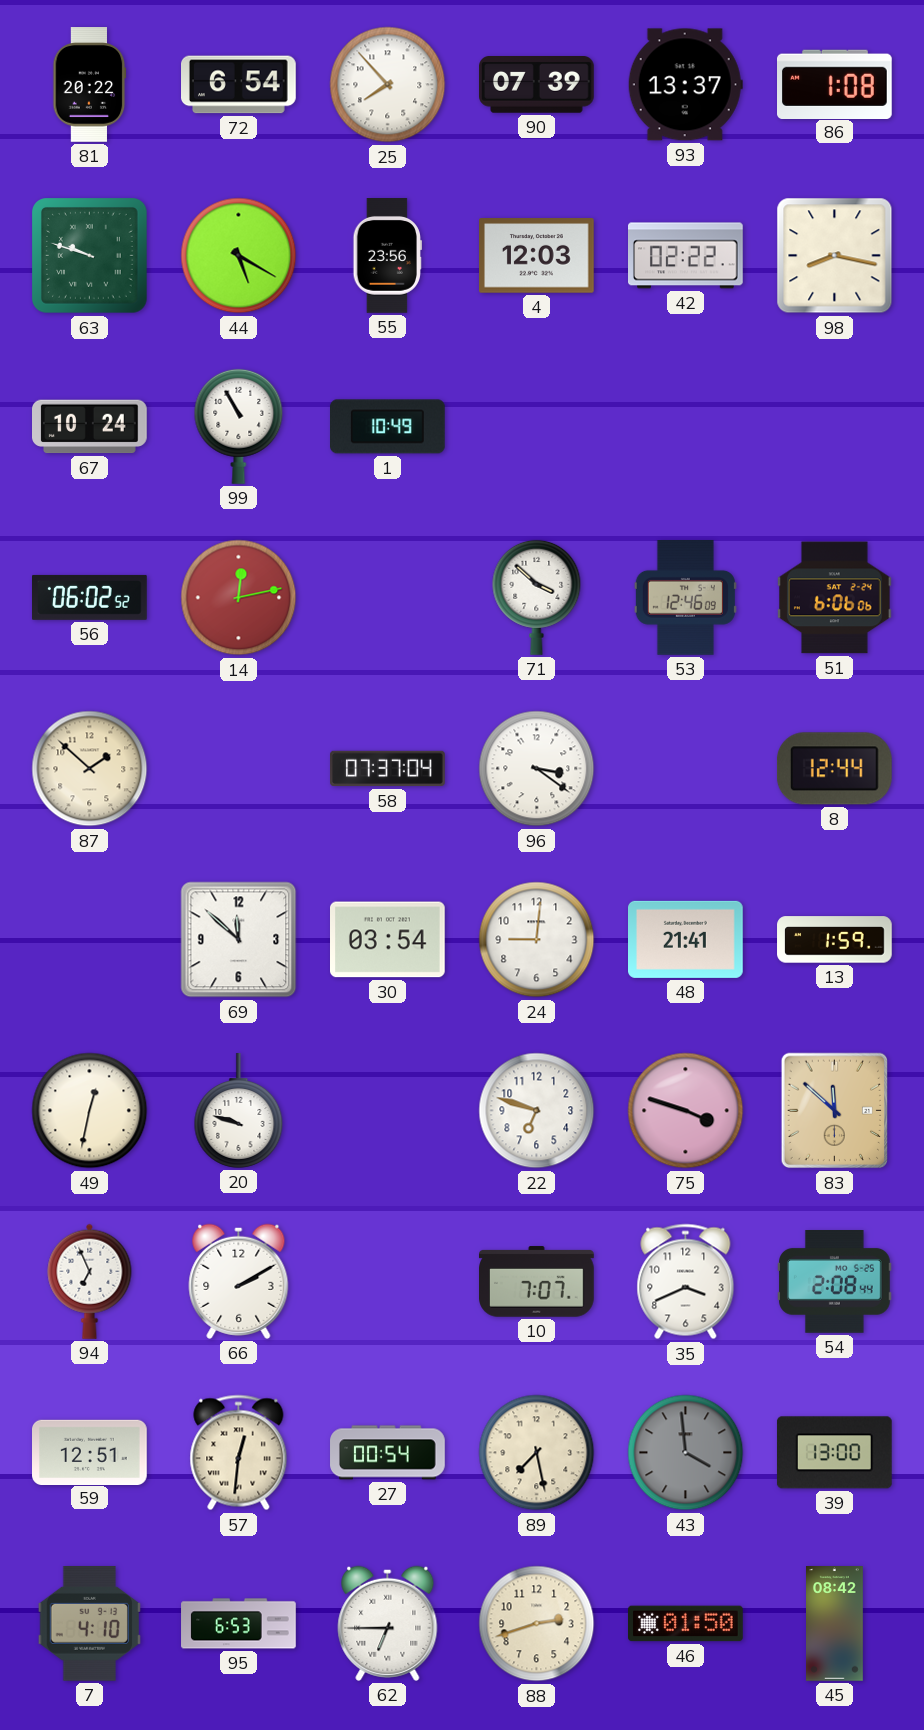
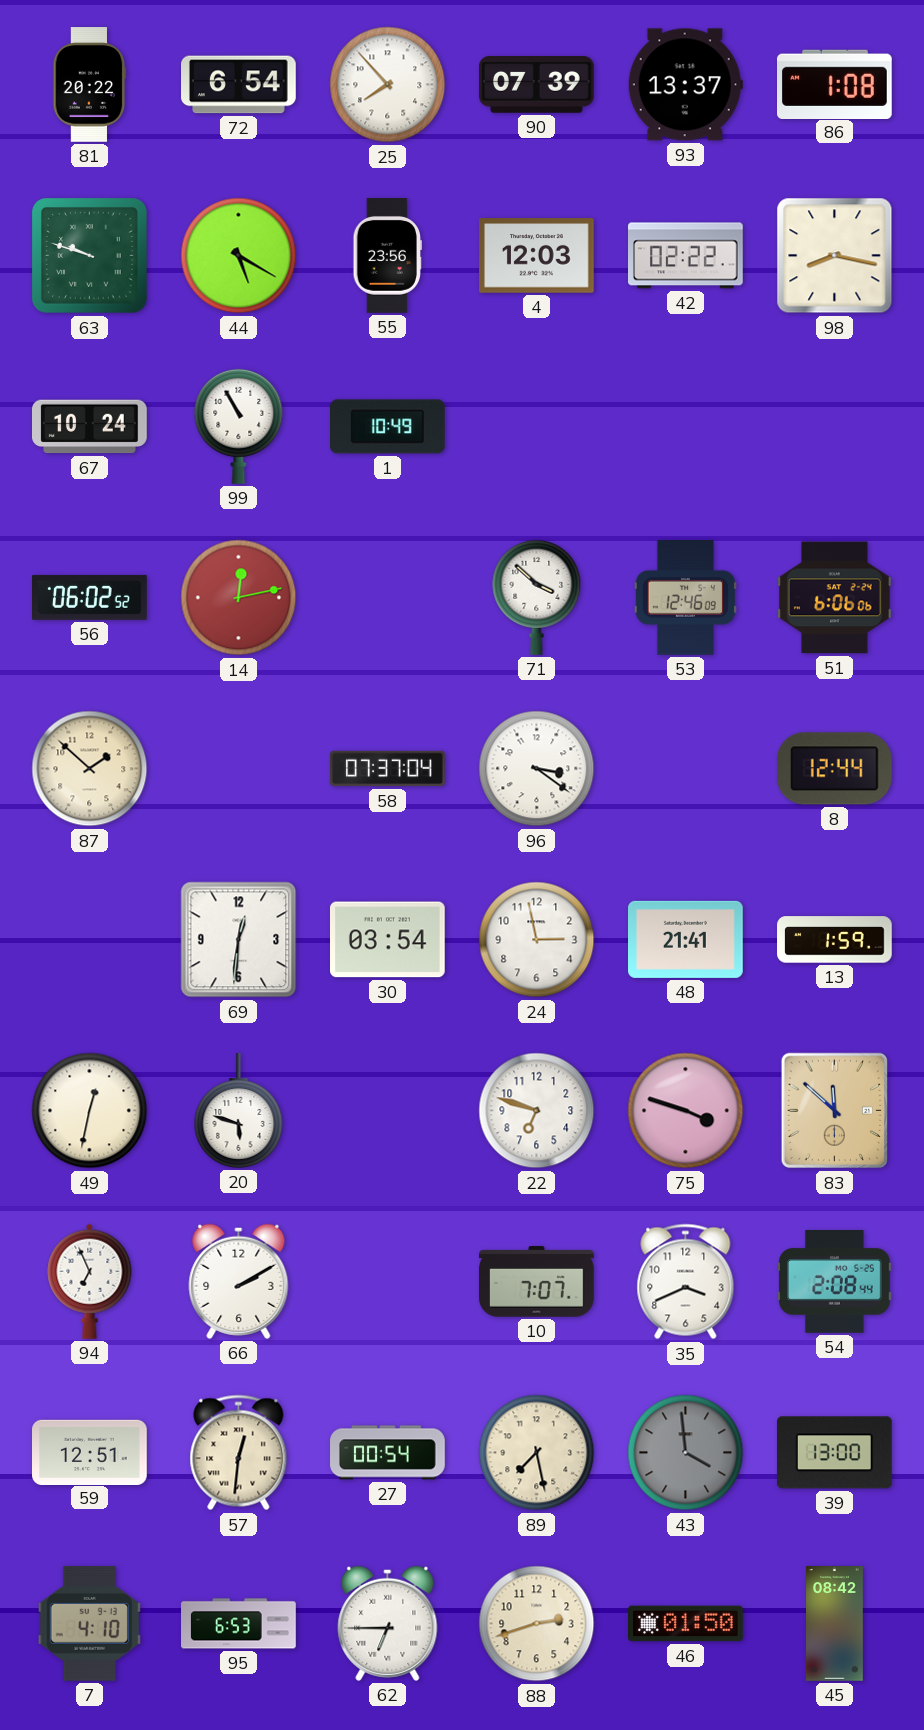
69: 11:52 -> 12:31
24: 9:01 -> 2:58
20: 9:48 -> 5:48
